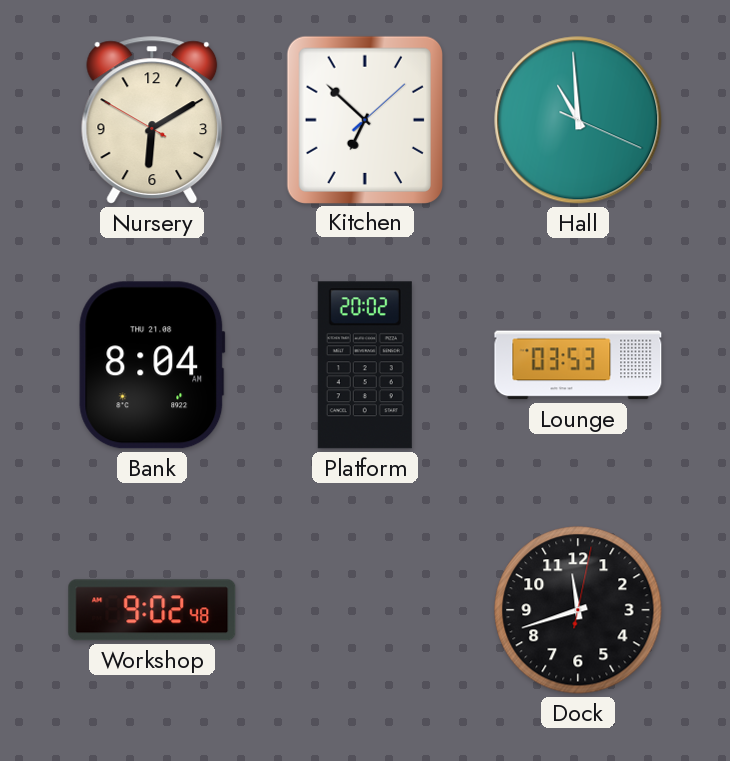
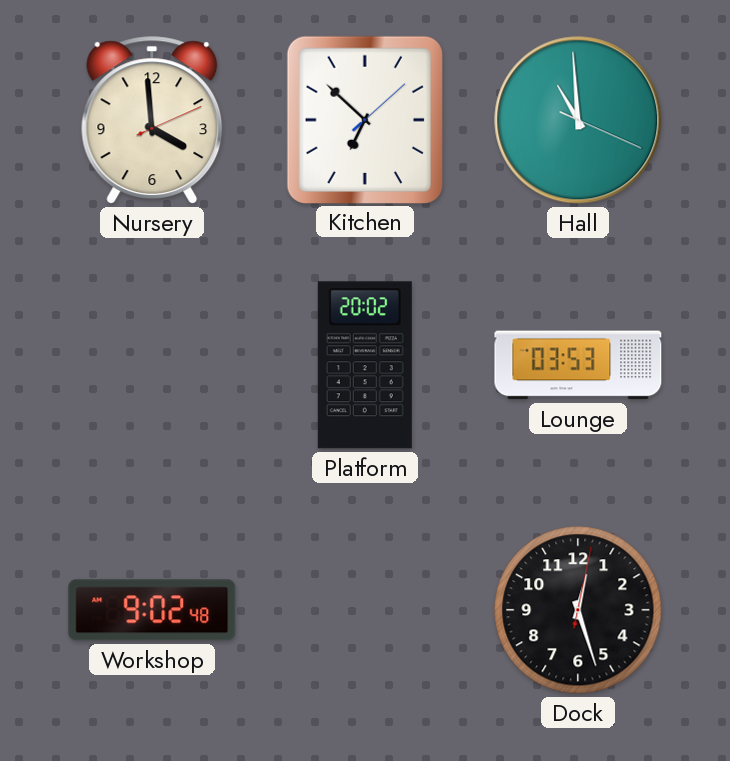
Nursery: 6:09 -> 3:59
Bank: 8:04 -> none
Dock: 11:42 -> 12:27
